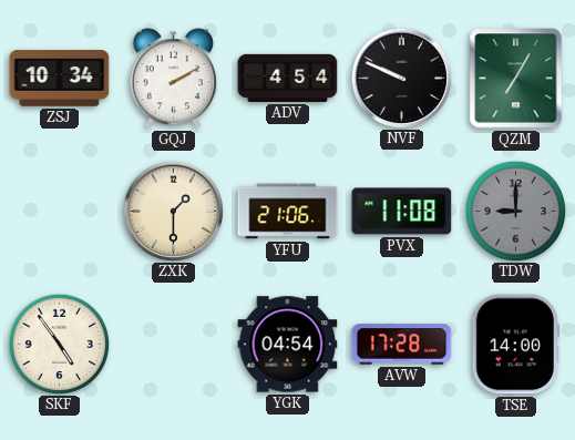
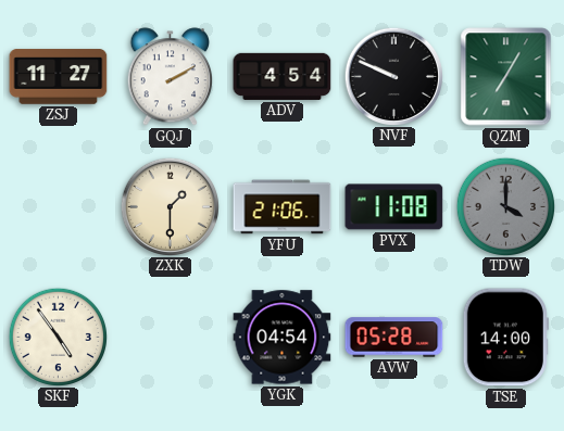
ZSJ: 10:34 -> 11:27
TDW: 9:00 -> 4:00
AVW: 17:28 -> 05:28
